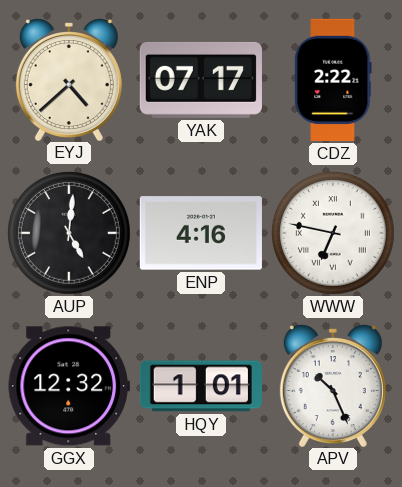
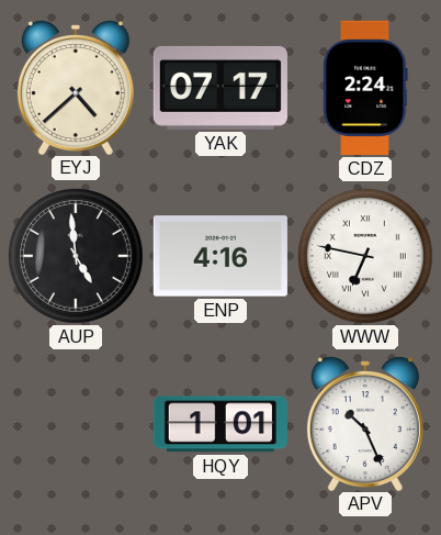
CDZ: 2:22 -> 2:24
AUP: 5:01 -> 4:59
GGX: 12:32 -> none
